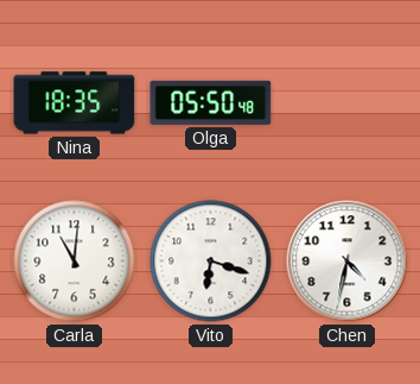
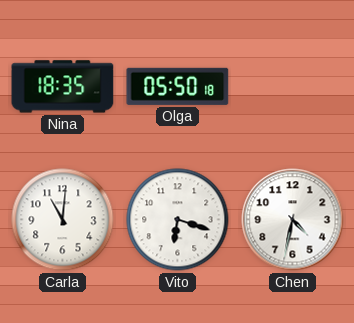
Olga: 05:50:48 -> 05:50:18
